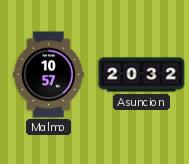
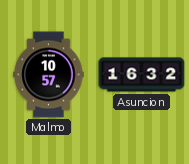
Asuncion: 20:32 -> 16:32
